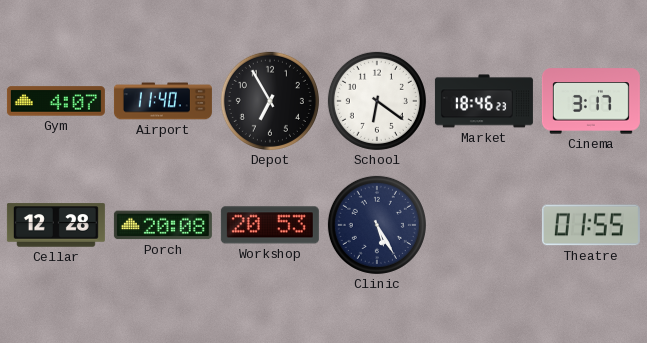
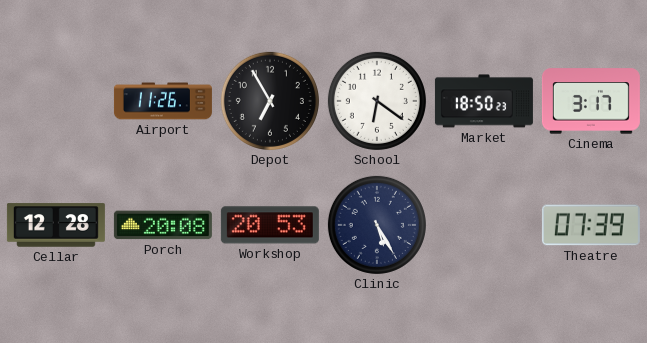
Gym: 4:07 -> none
Airport: 11:40 -> 11:26
Market: 18:46 -> 18:50
Theatre: 01:55 -> 07:39
